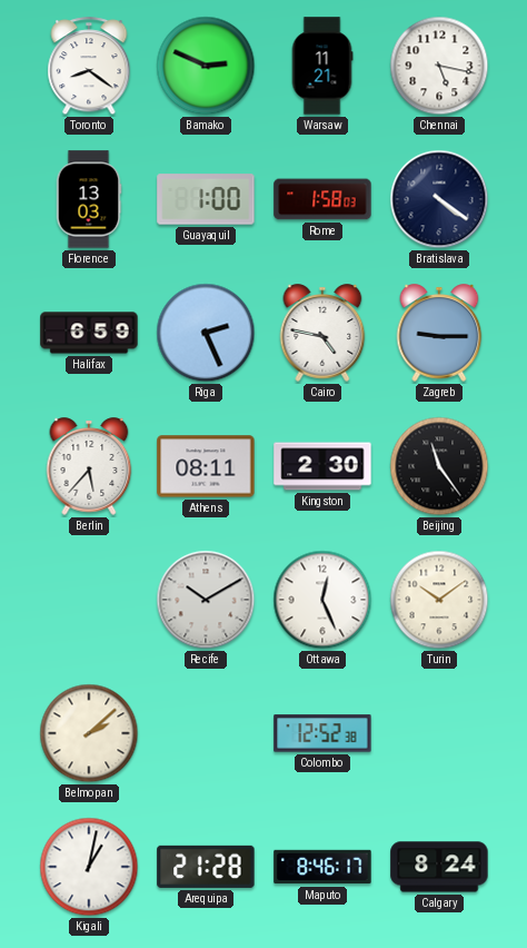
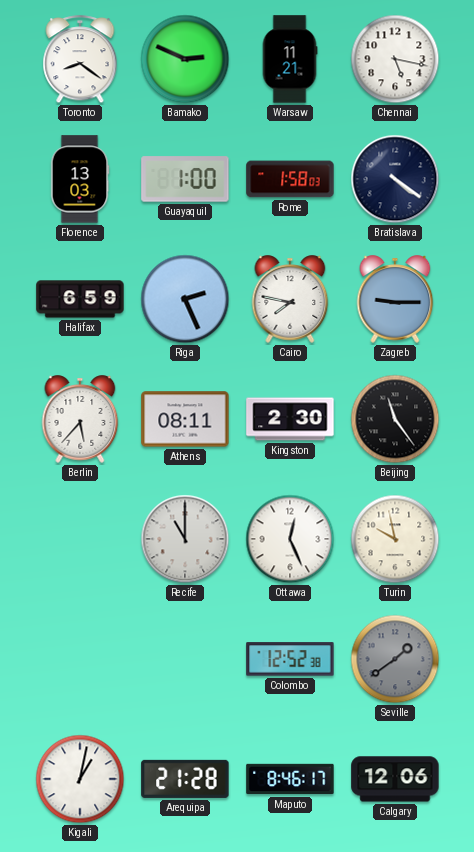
Cairo: 4:47 -> 7:47
Recife: 10:10 -> 11:00
Turin: 10:09 -> 9:58
Belmopan: 2:08 -> none
Seville: none -> 1:39
Calgary: 8:24 -> 12:06
